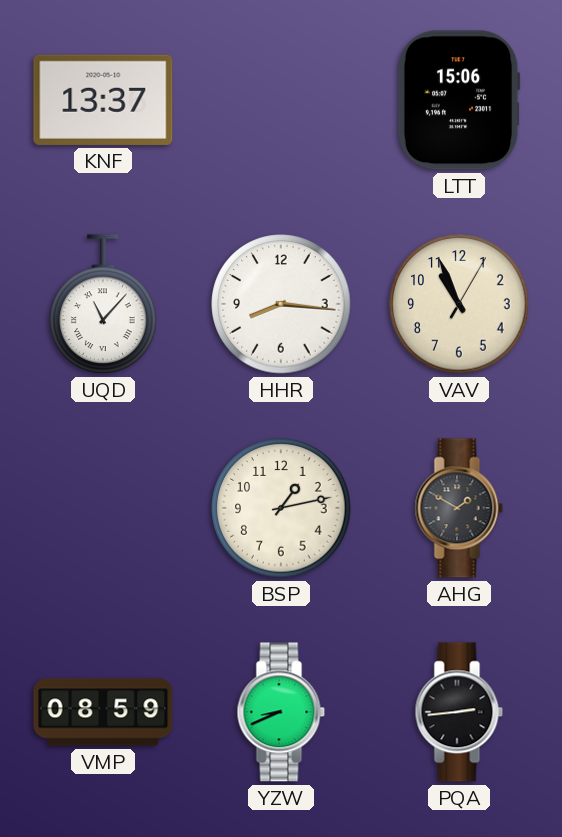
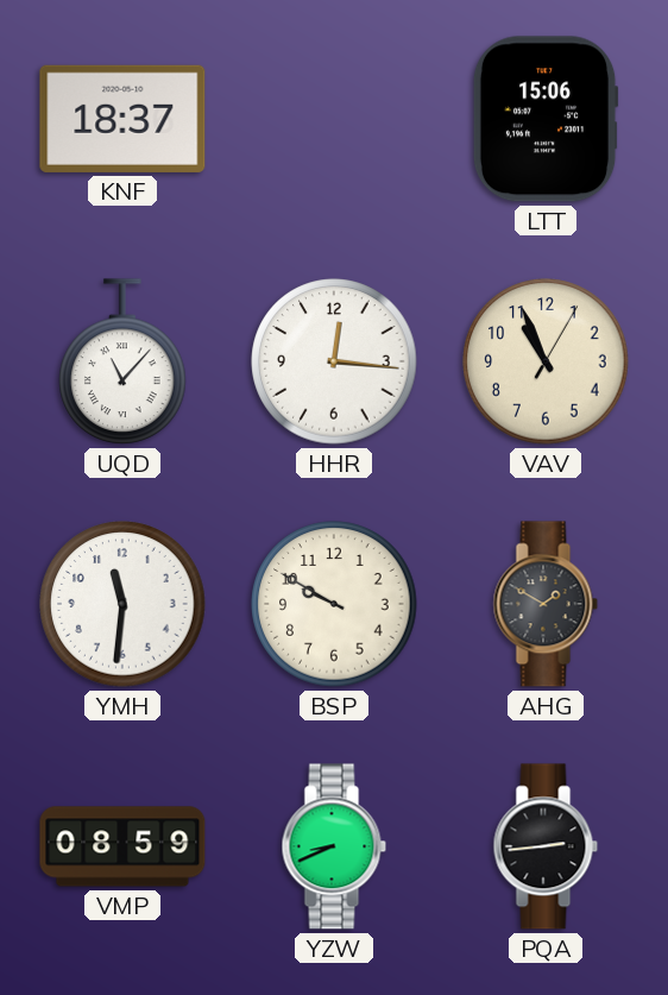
KNF: 13:37 -> 18:37
HHR: 8:16 -> 12:16
YMH: none -> 11:31
BSP: 1:13 -> 9:50
